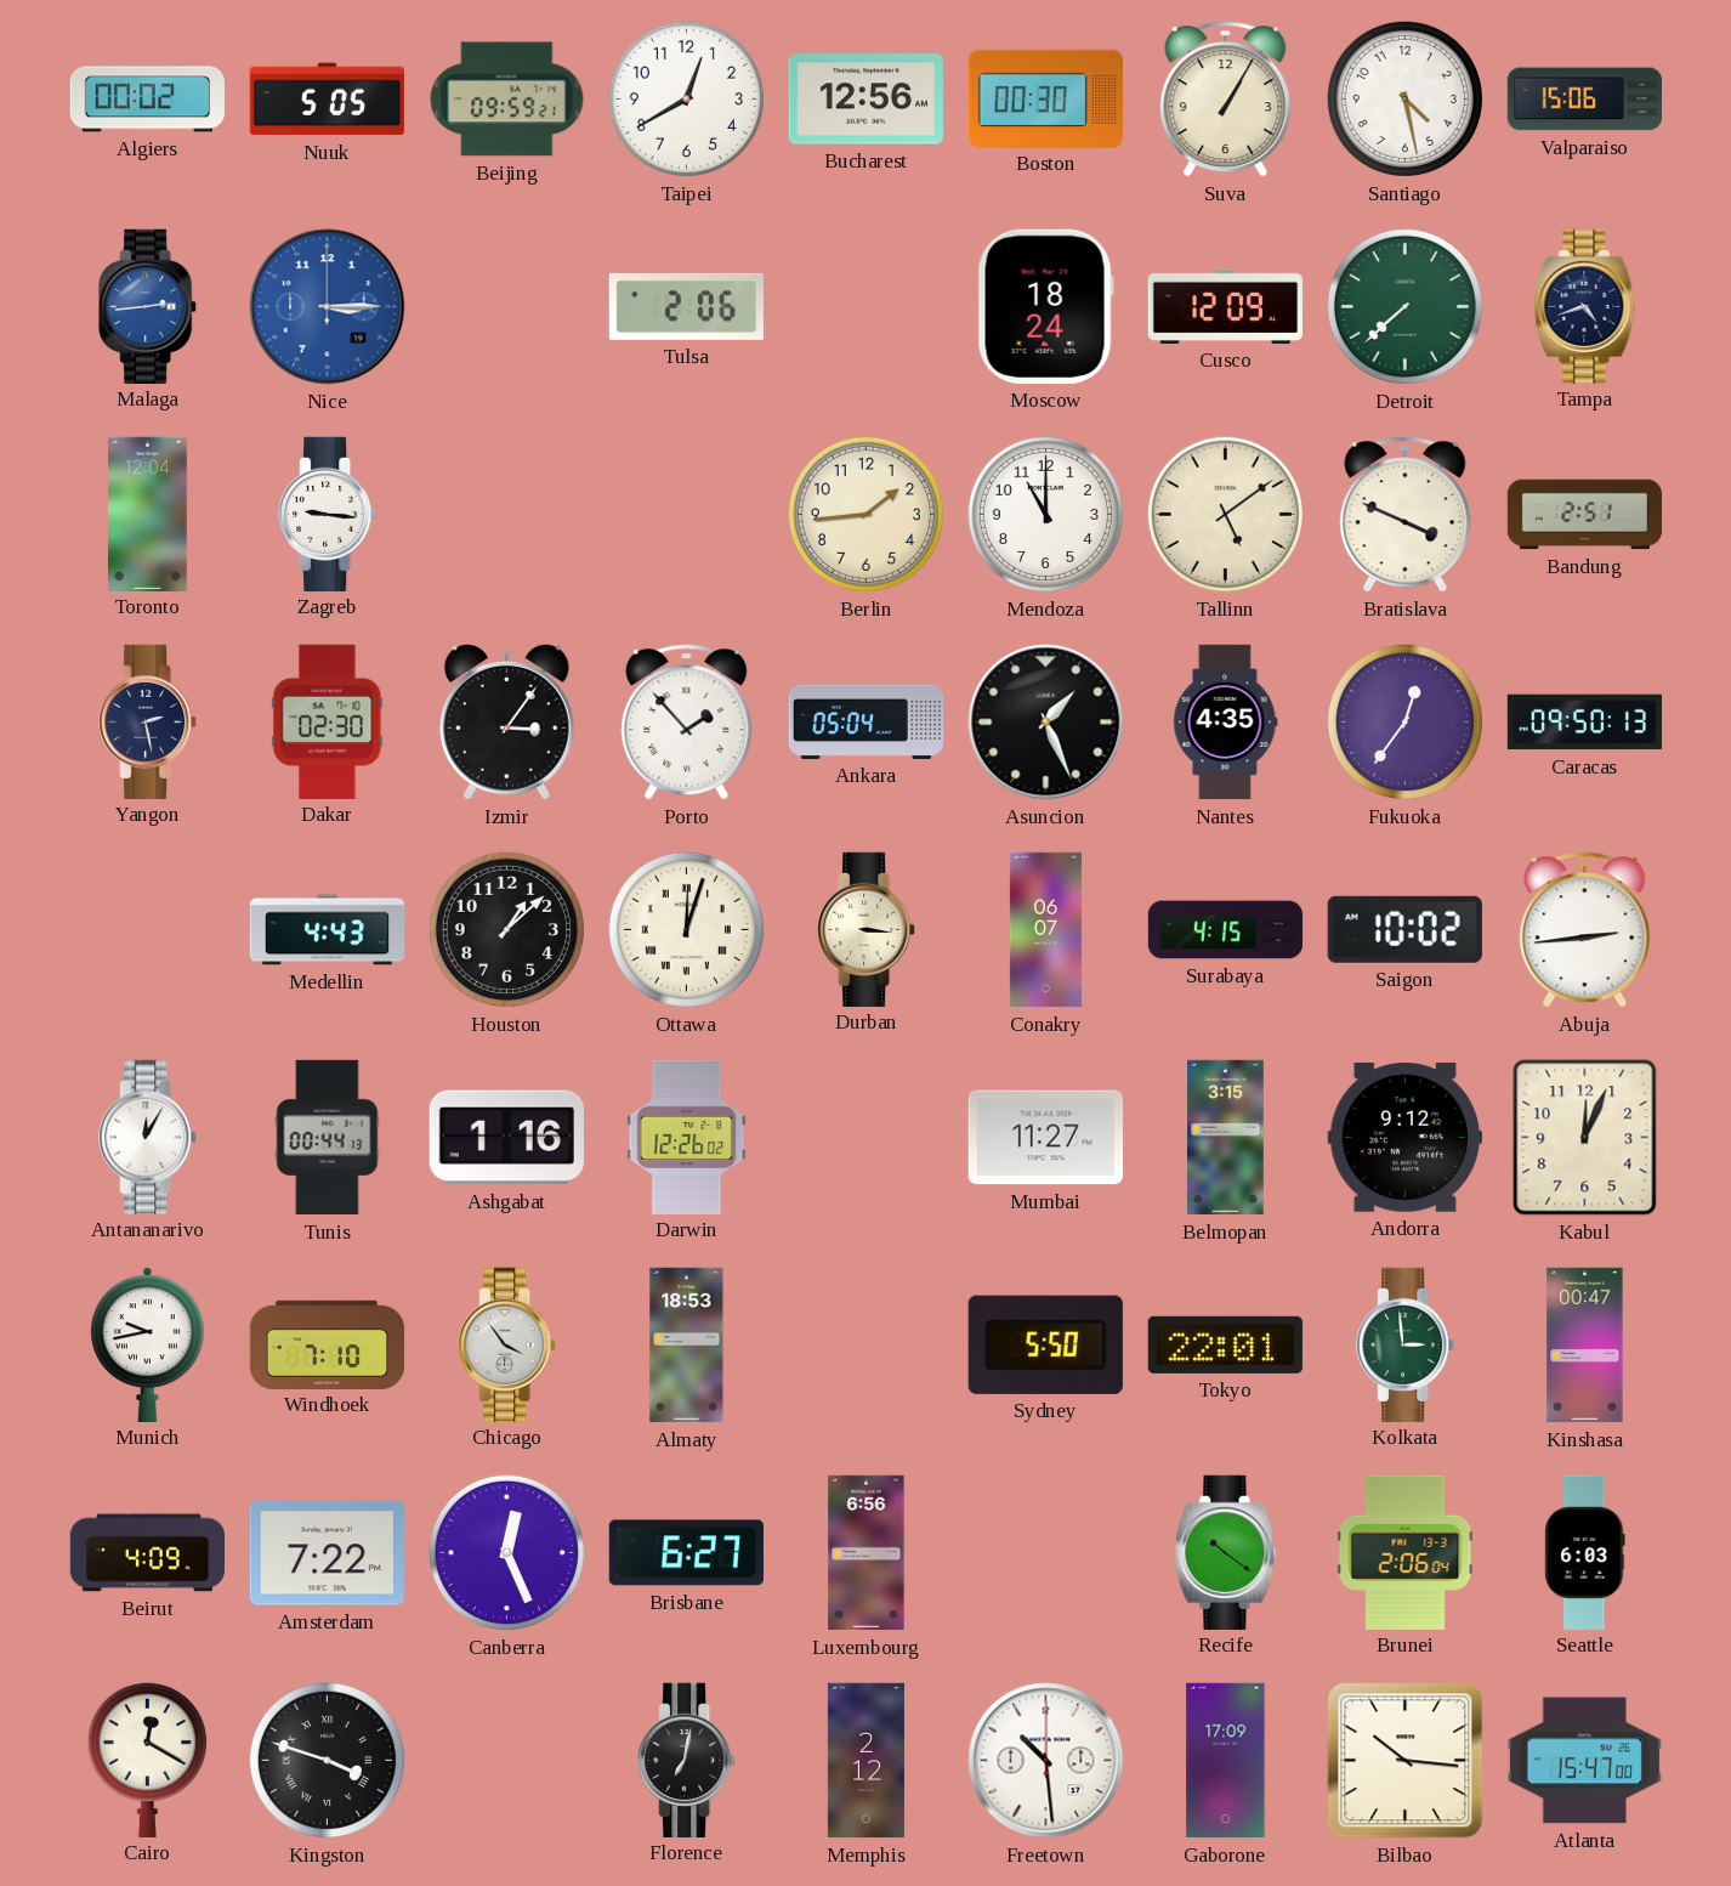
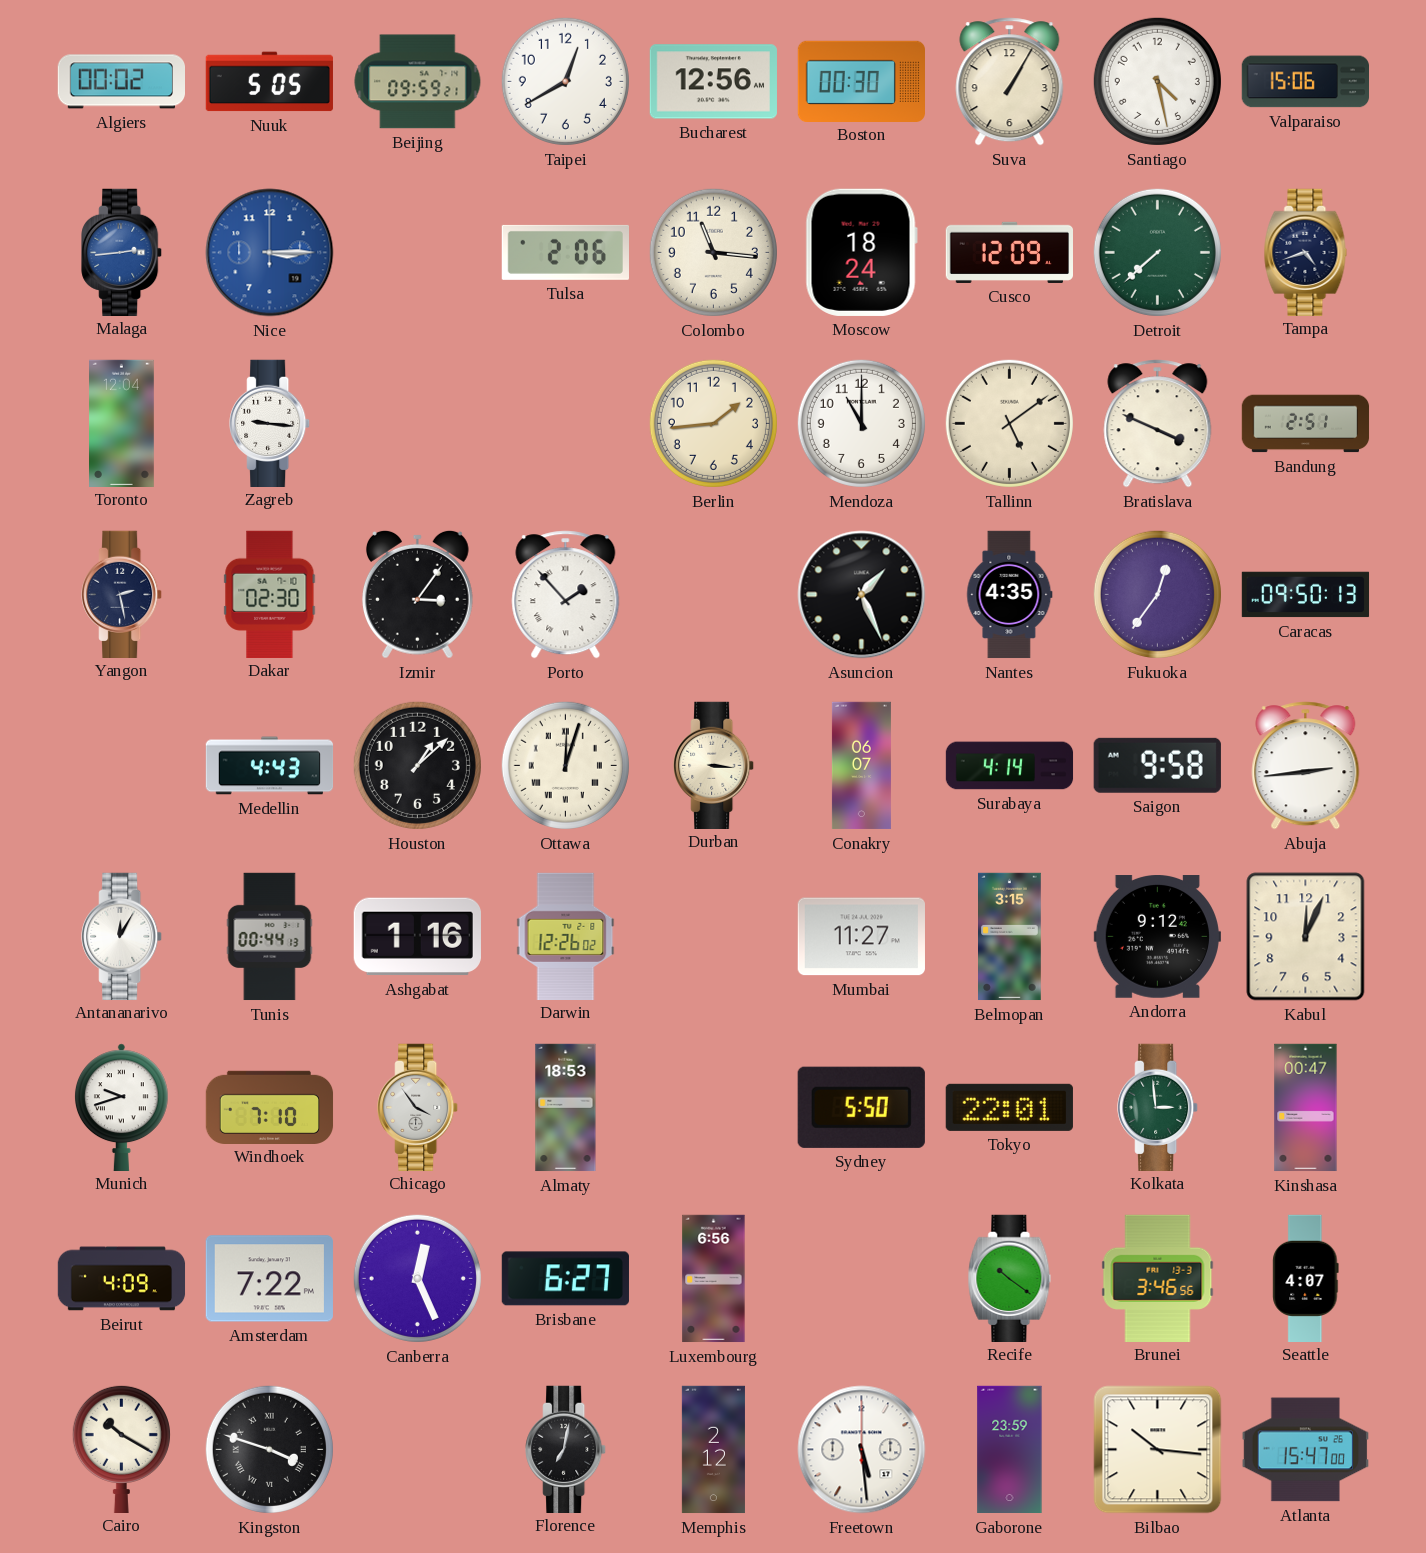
Colombo: none -> 11:16
Ankara: 05:04 -> none
Surabaya: 4:15 -> 4:14
Saigon: 10:02 -> 9:58
Munich: 9:43 -> 9:42
Brunei: 2:06 -> 3:46
Seattle: 6:03 -> 4:07
Cairo: 12:20 -> 10:20
Freetown: 10:29 -> 5:29
Gaborone: 17:09 -> 23:59
